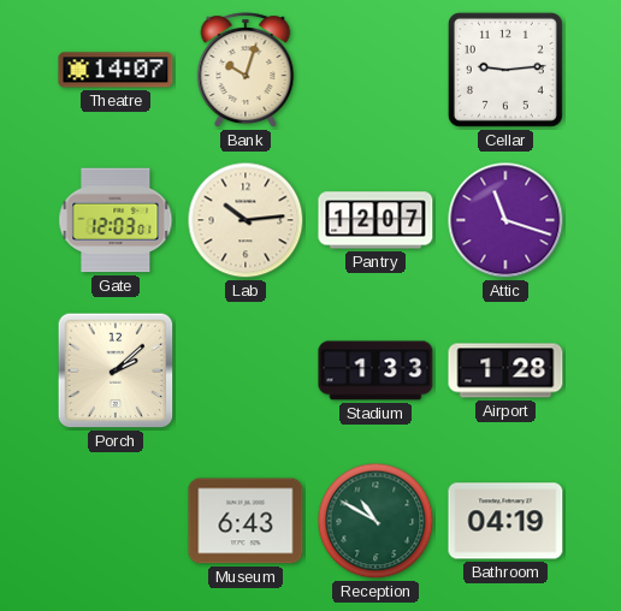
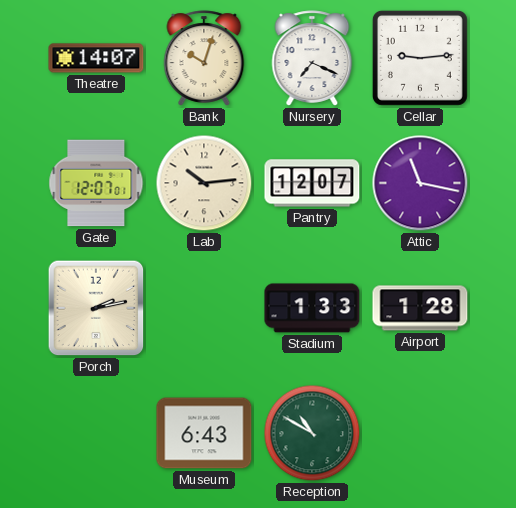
Nursery: none -> 7:19
Gate: 12:03 -> 12:07
Attic: 11:18 -> 11:17
Porch: 2:08 -> 2:13
Bathroom: 04:19 -> none
